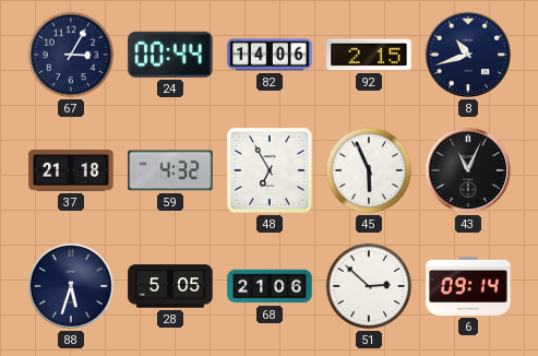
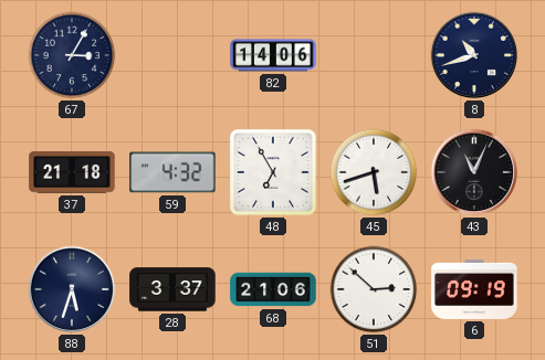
24: 00:44 -> none
92: 2:15 -> none
45: 5:56 -> 5:42
28: 5:05 -> 3:37
6: 09:14 -> 09:19
